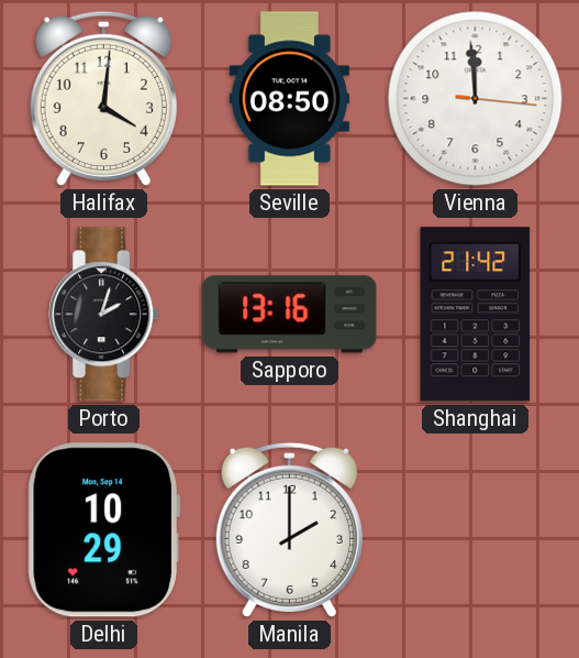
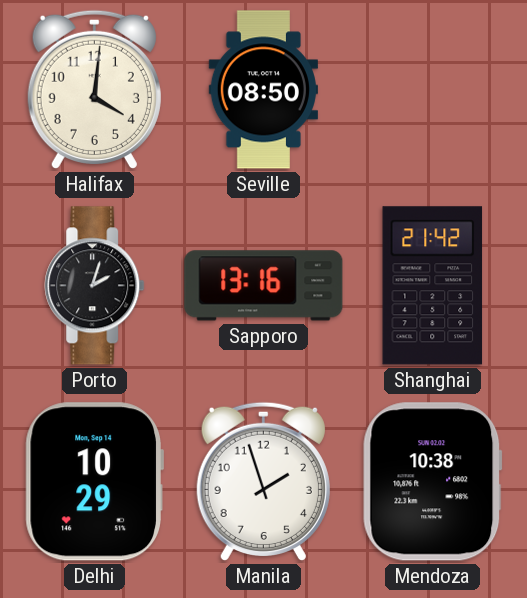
Vienna: 11:59 -> none
Manila: 2:00 -> 1:57
Mendoza: none -> 10:38
